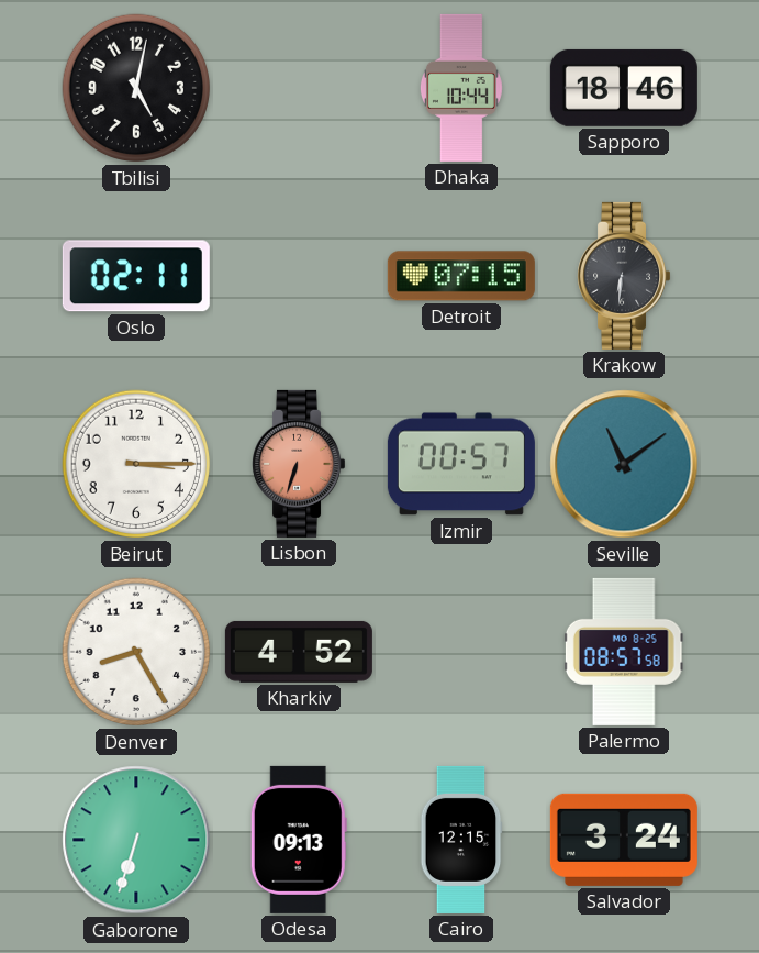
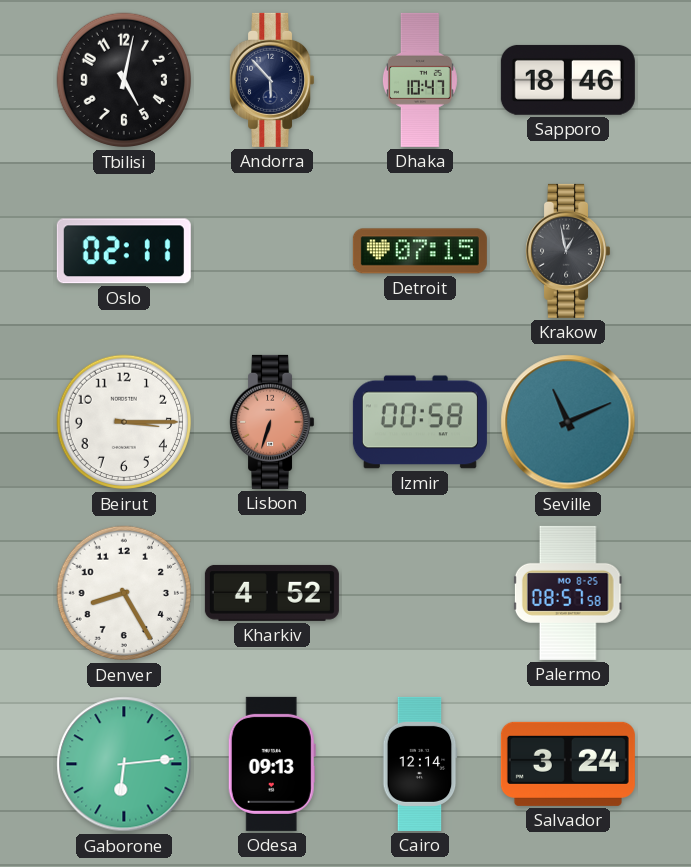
Andorra: none -> 5:53
Dhaka: 10:44 -> 10:47
Krakow: 6:31 -> 12:58
Izmir: 00:57 -> 00:58
Seville: 11:09 -> 11:11
Gaborone: 6:33 -> 6:14
Cairo: 12:15 -> 12:14
